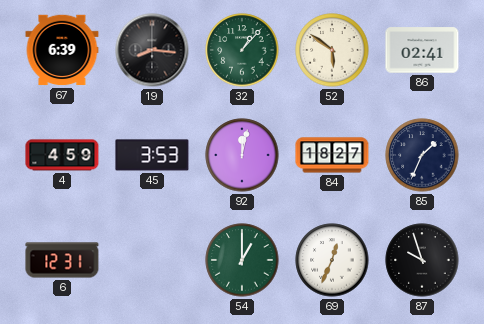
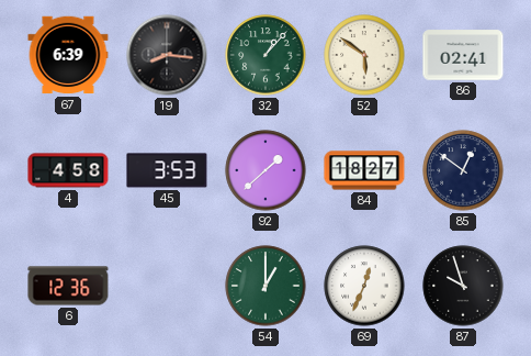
4: 4:59 -> 4:58
92: 12:02 -> 1:38
85: 1:34 -> 12:51
6: 12:31 -> 12:36
